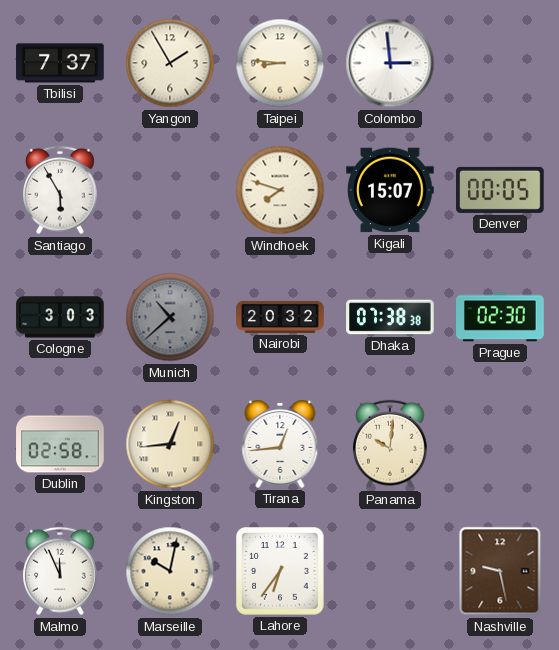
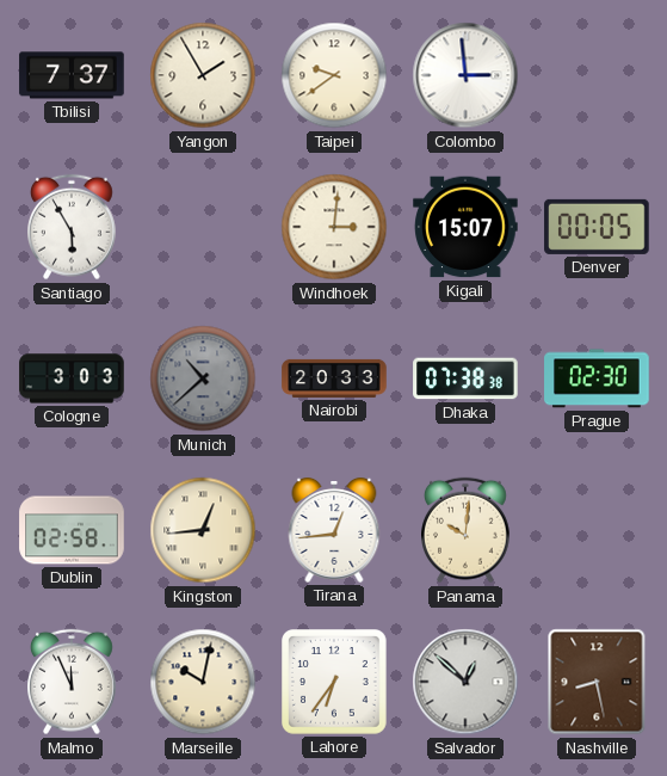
Taipei: 8:46 -> 9:39
Windhoek: 7:48 -> 3:01
Nairobi: 20:32 -> 20:33
Salvador: none -> 12:52
Nashville: 9:28 -> 8:28
